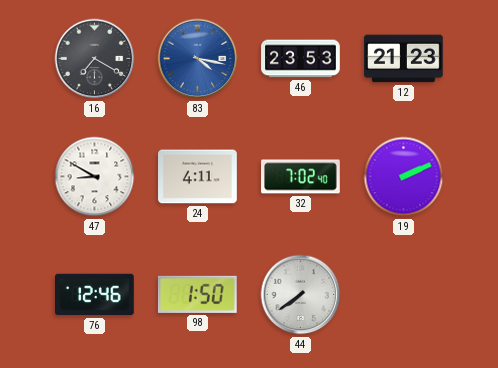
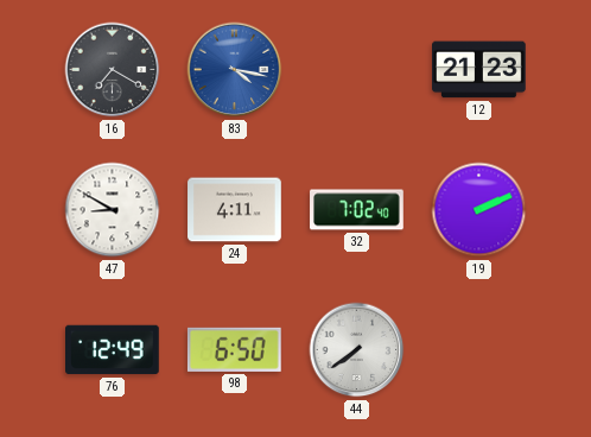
46: 23:53 -> none
76: 12:46 -> 12:49
98: 1:50 -> 6:50
